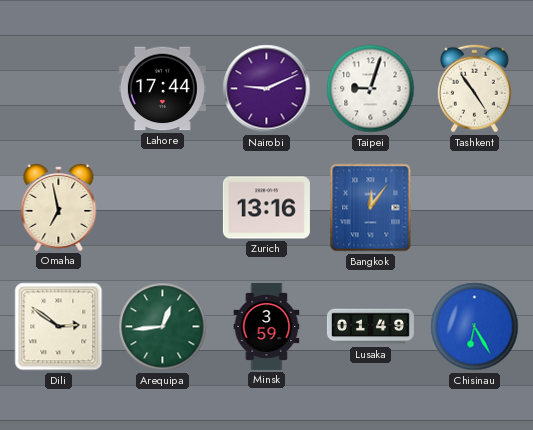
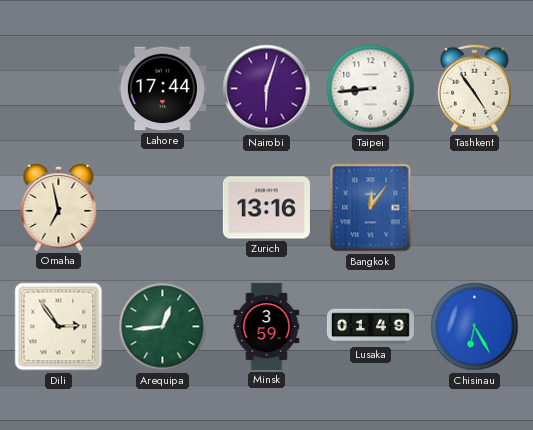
Nairobi: 9:11 -> 6:03
Taipei: 9:03 -> 8:44
Dili: 2:51 -> 2:54
